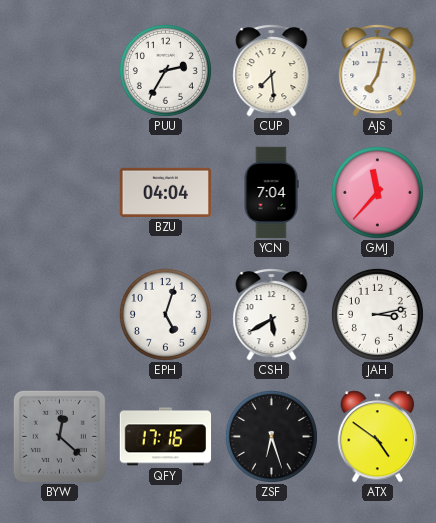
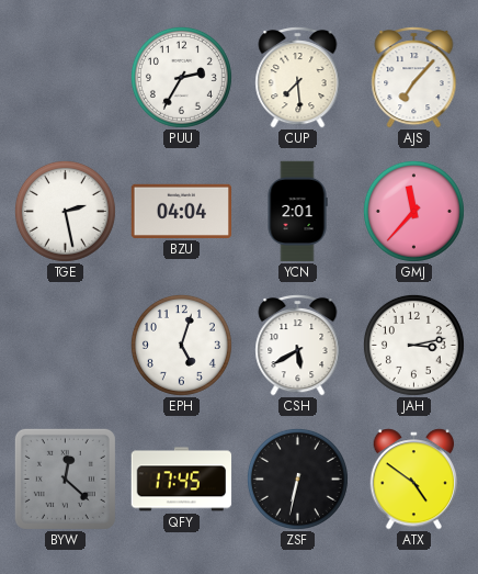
AJS: 7:02 -> 7:07
TGE: none -> 2:28
YCN: 7:04 -> 2:01
QFY: 17:16 -> 17:45
ZSF: 6:27 -> 6:32
